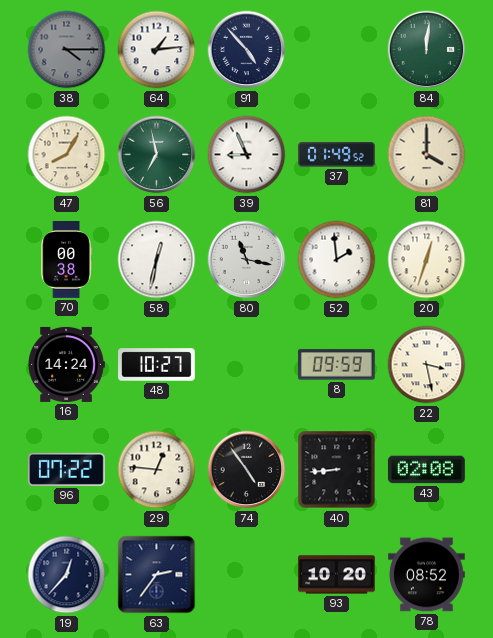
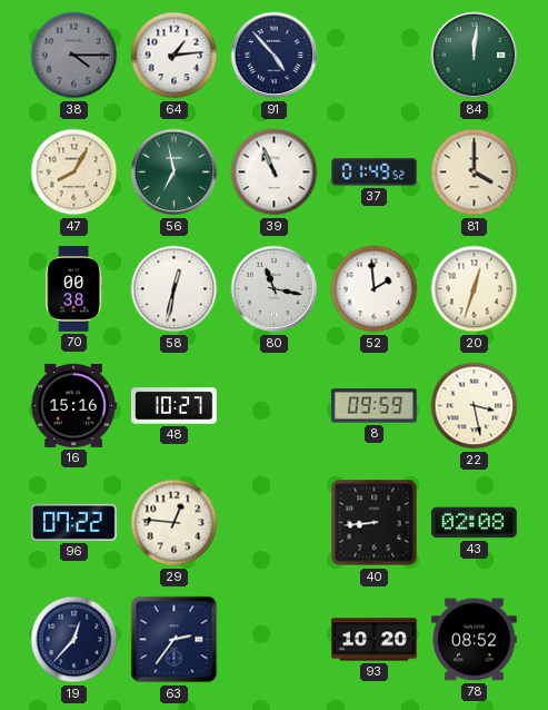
39: 8:56 -> 10:56
16: 14:24 -> 15:16
74: 4:54 -> none
